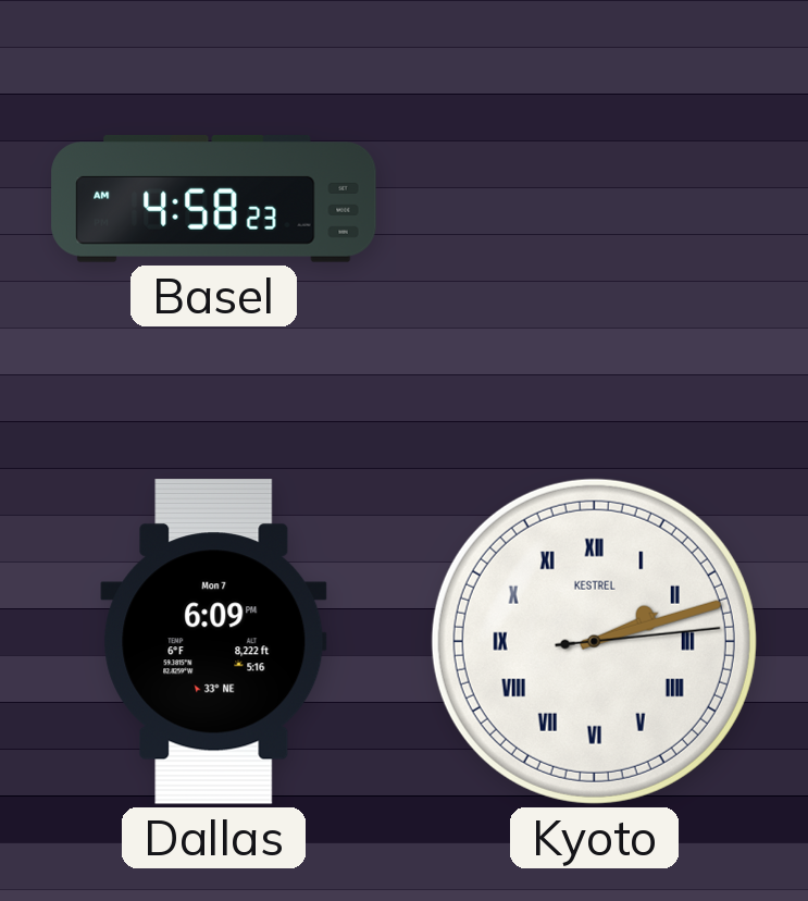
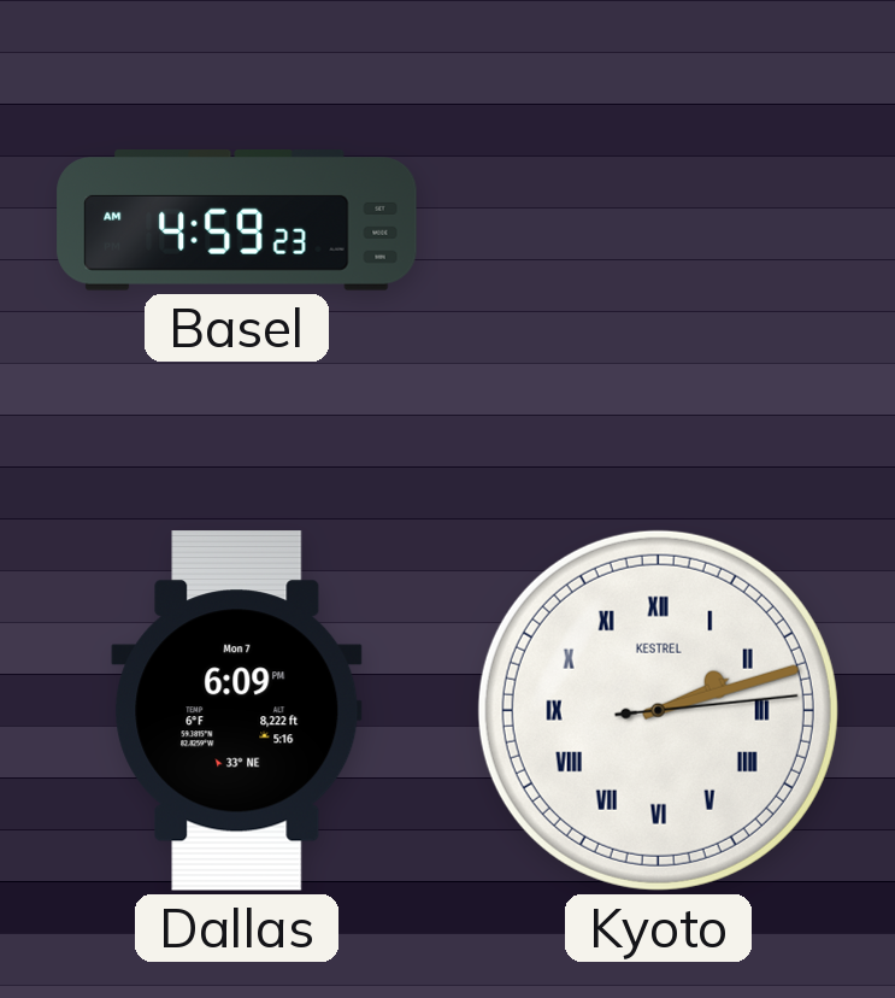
Basel: 4:58 -> 4:59
